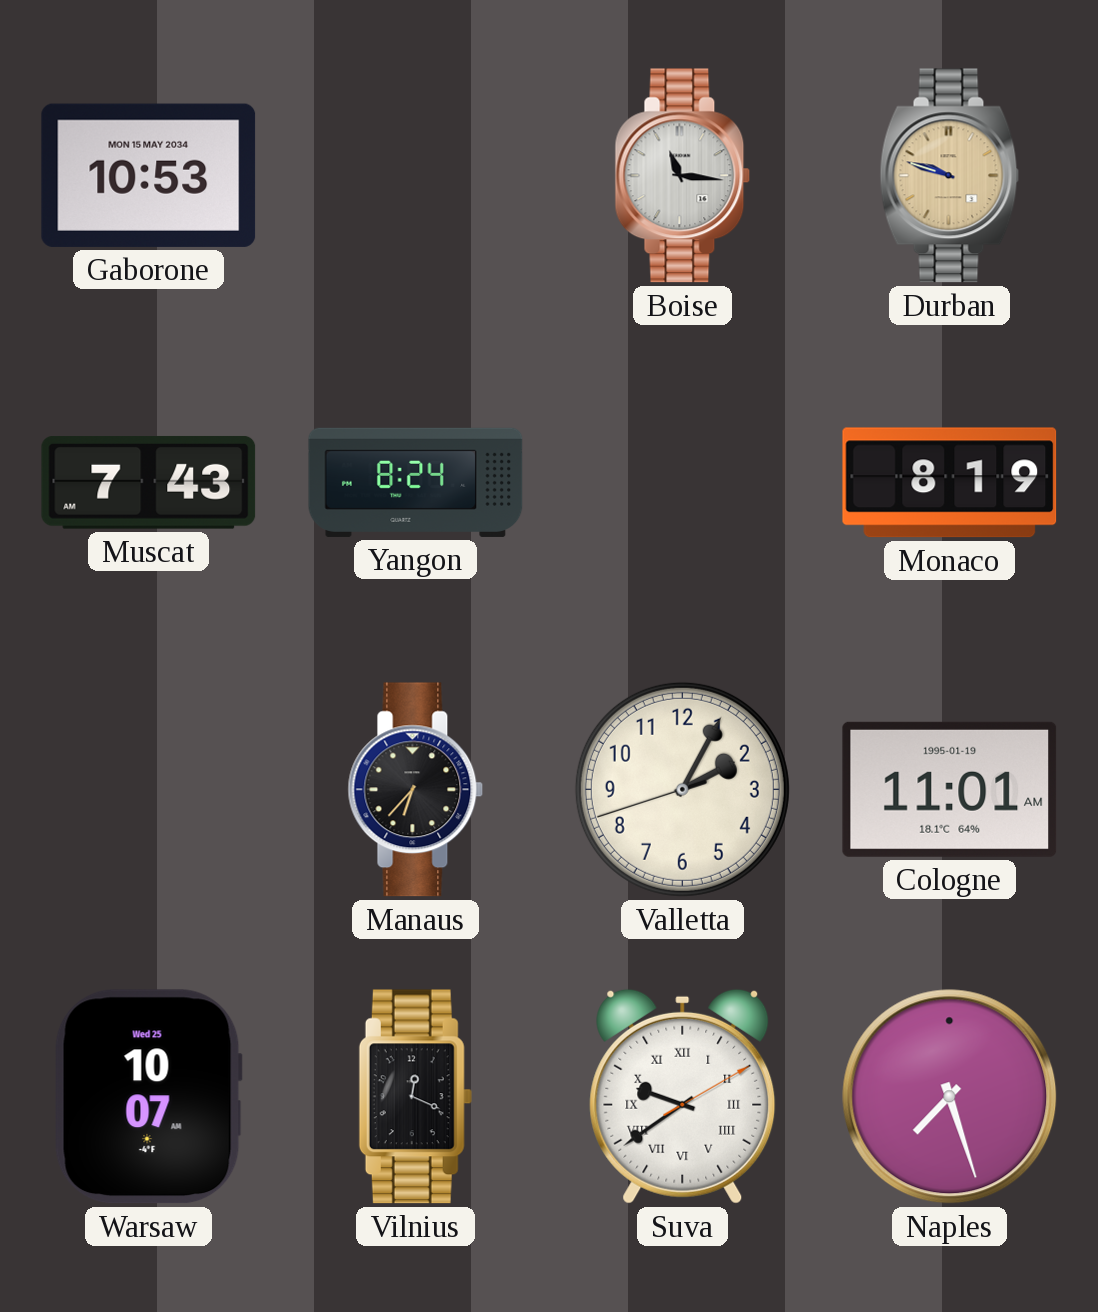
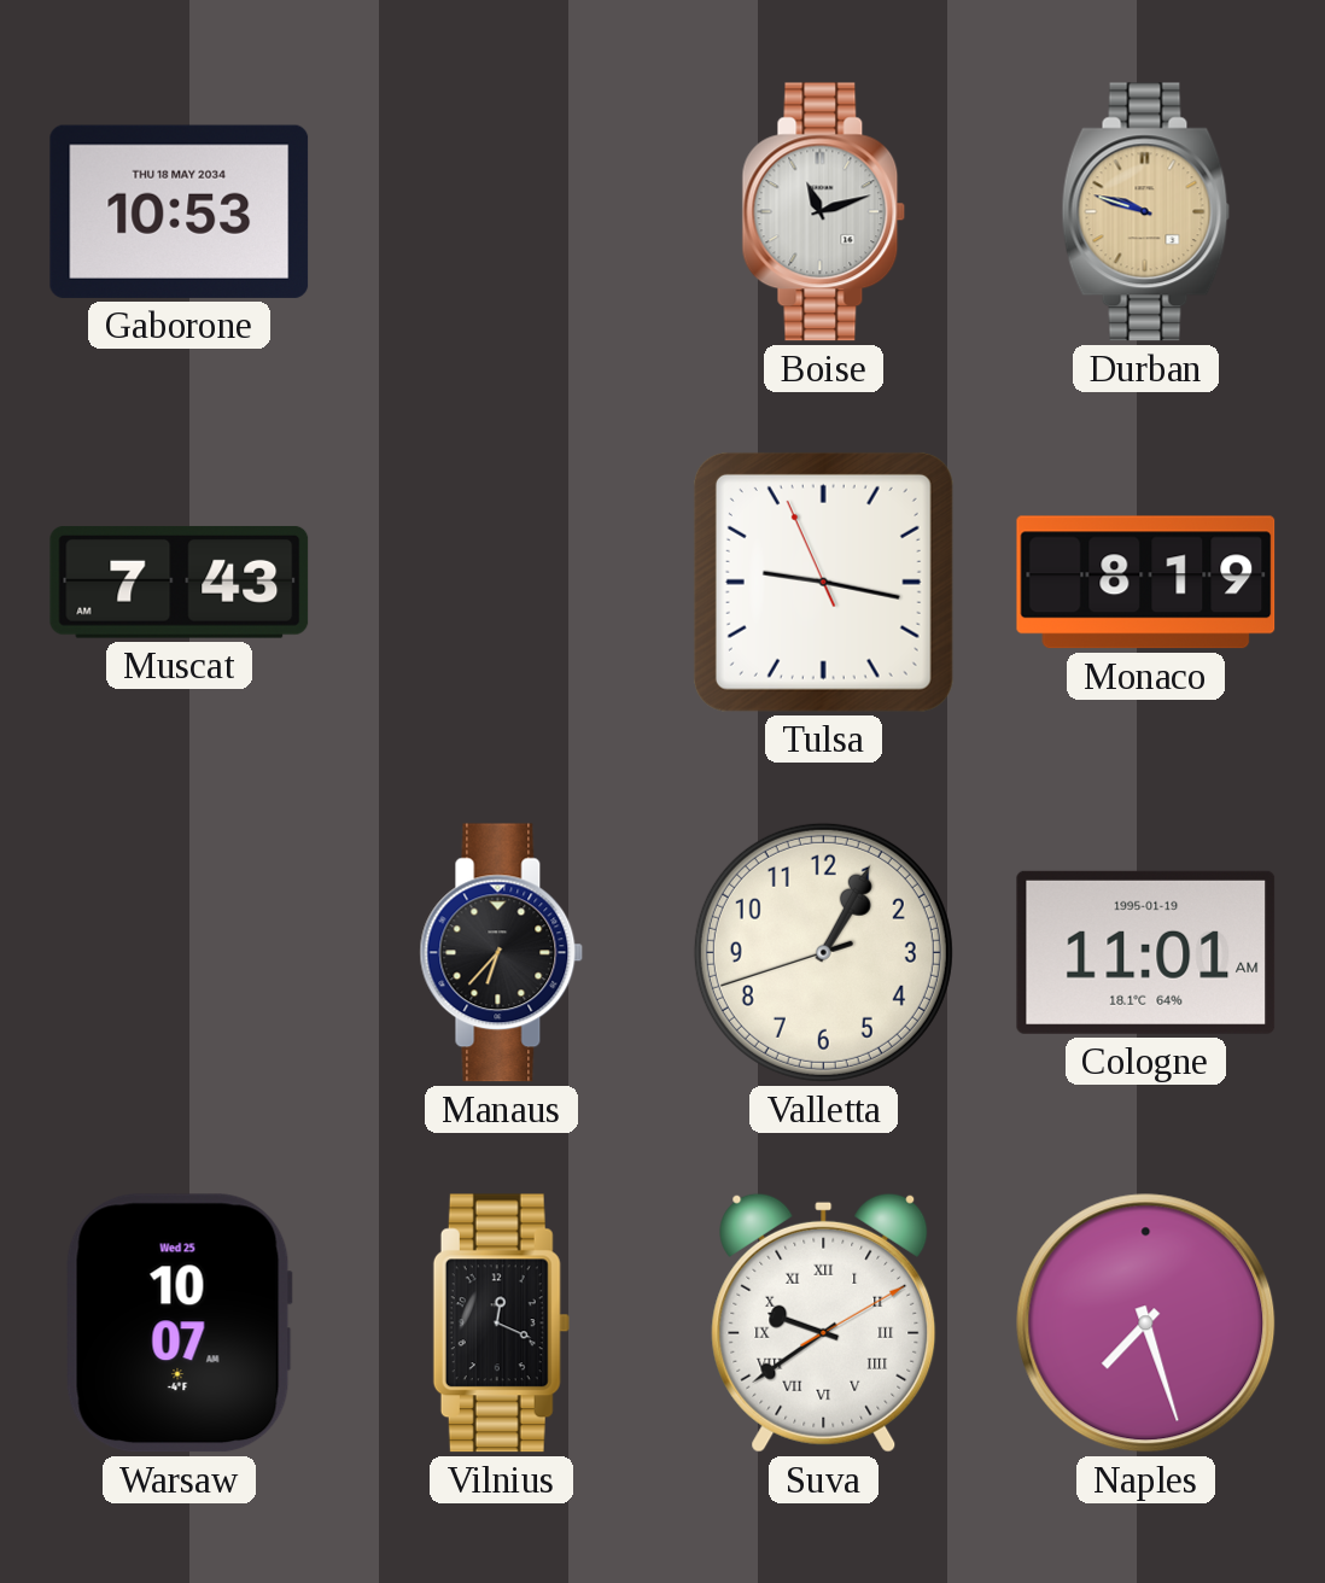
Gaborone date: MON 15 MAY 2034 -> THU 18 MAY 2034
Boise: 11:16 -> 11:12
Yangon: 8:24 -> none
Tulsa: none -> 9:16
Valletta: 2:04 -> 1:04
